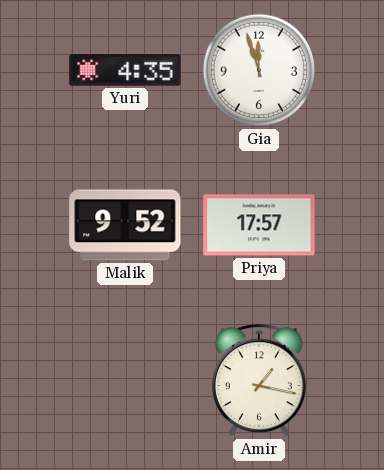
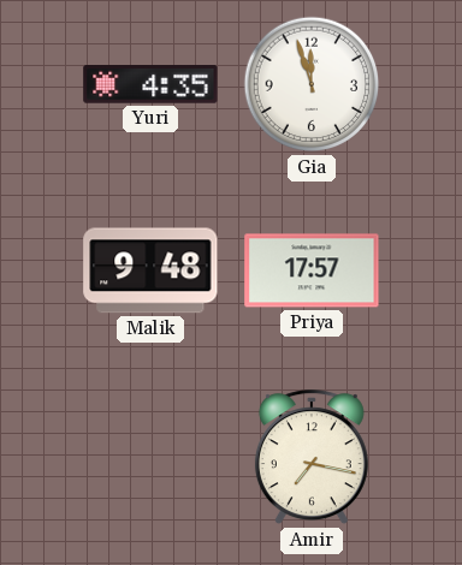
Malik: 9:52 -> 9:48
Amir: 1:17 -> 7:17
